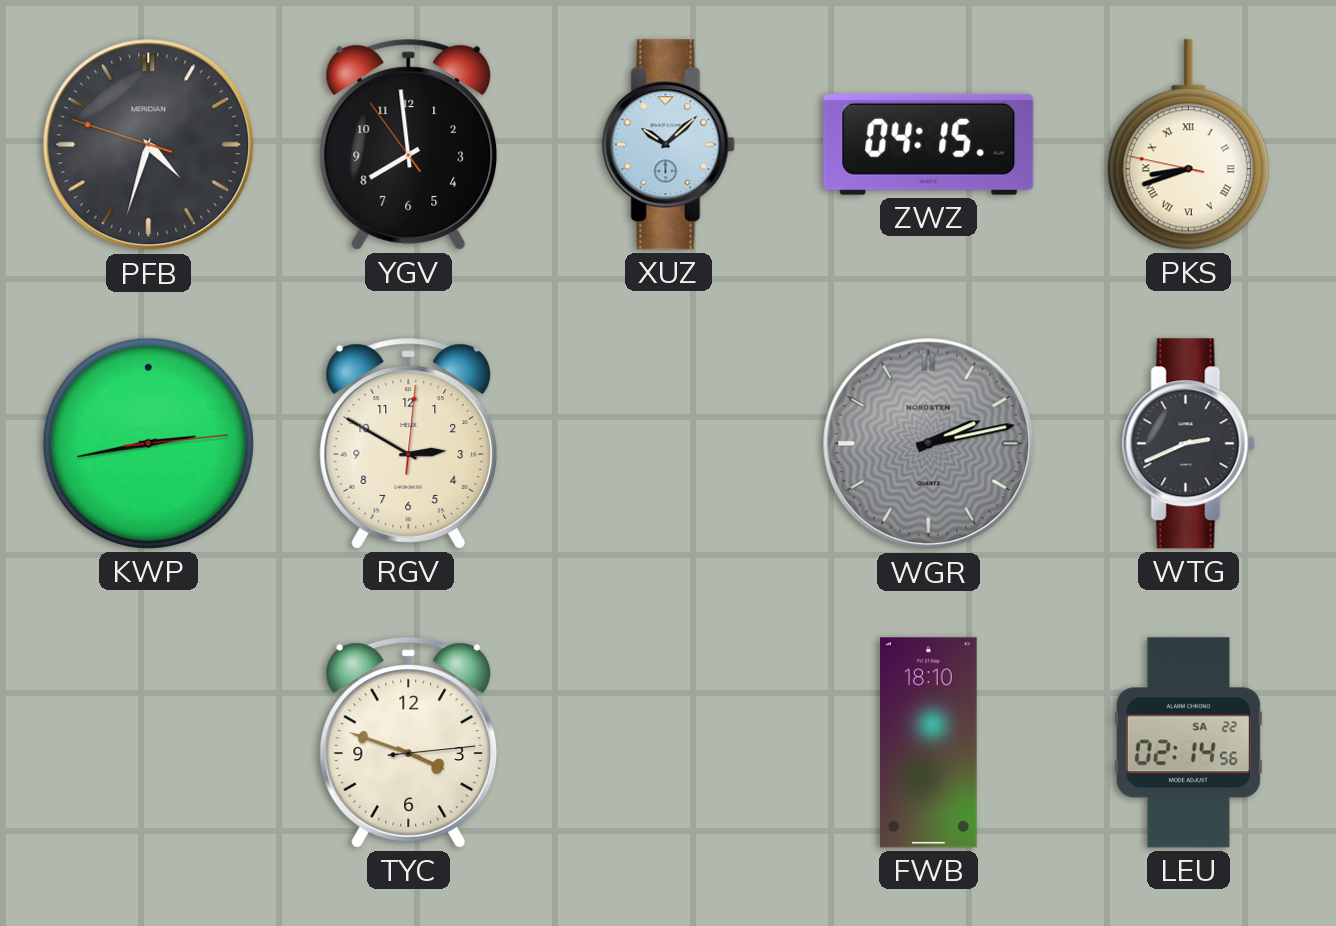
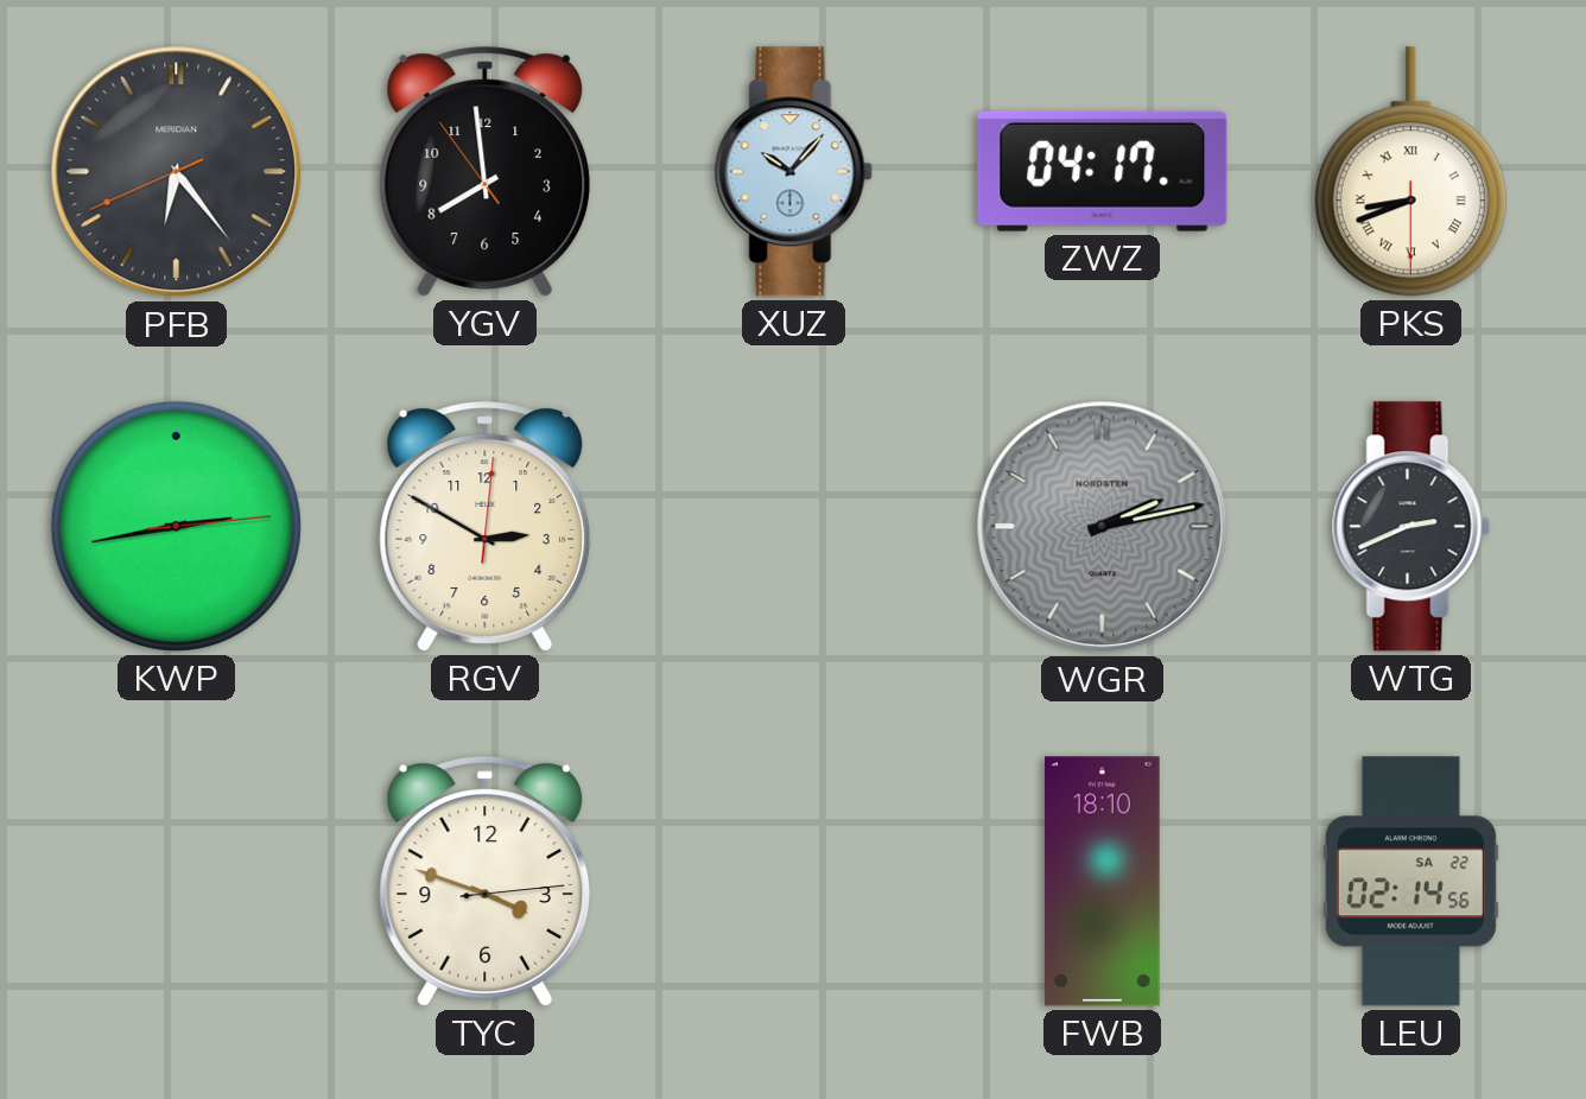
PFB: 4:32 -> 6:23
XUZ: 10:08 -> 10:07
ZWZ: 04:15 -> 04:17
PKS: 8:41:47 -> 8:41:30
